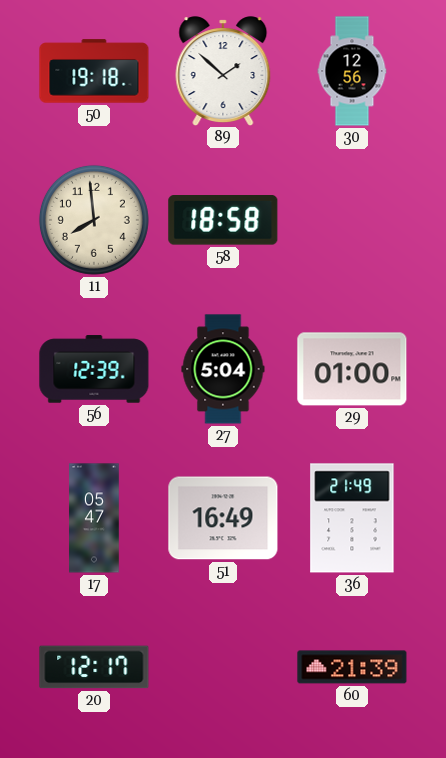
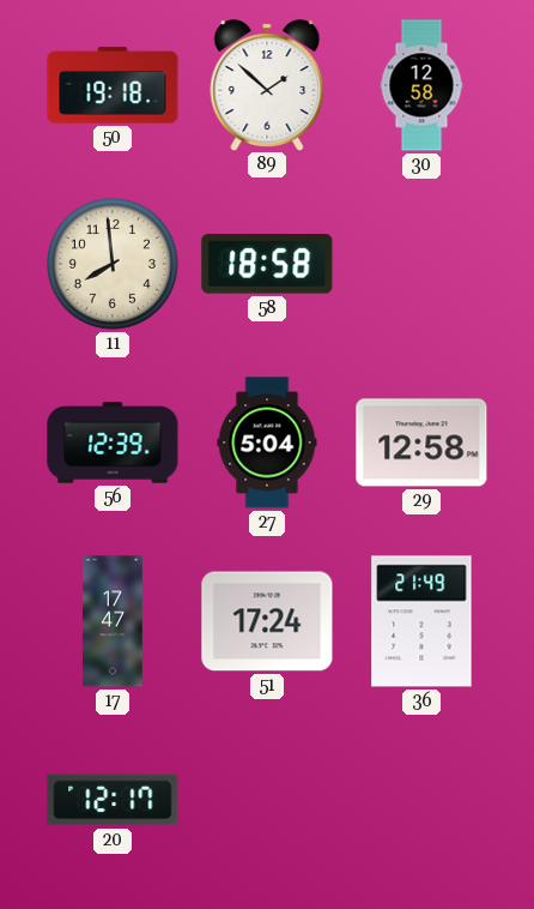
30: 12:56 -> 12:58
29: 01:00 -> 12:58
17: 05:47 -> 17:47
51: 16:49 -> 17:24
60: 21:39 -> none
